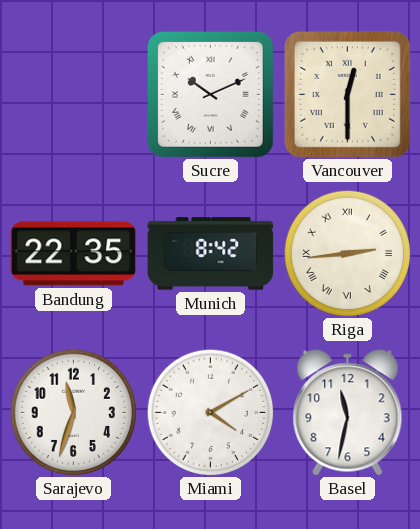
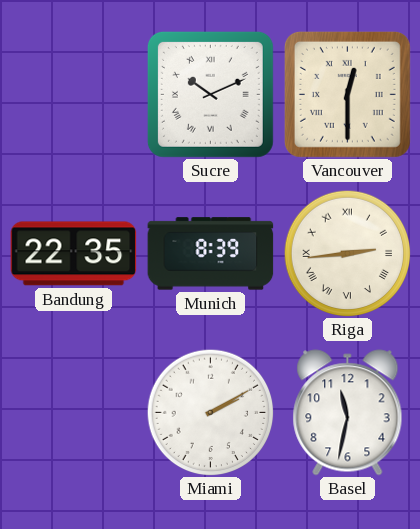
Munich: 8:42 -> 8:39
Sarajevo: 11:33 -> none
Miami: 4:10 -> 2:10
